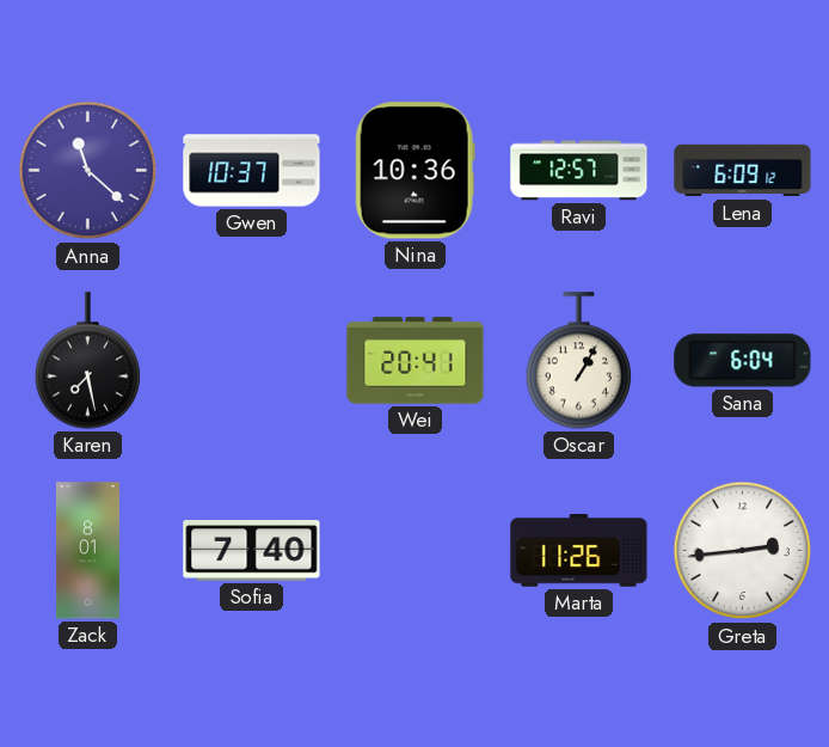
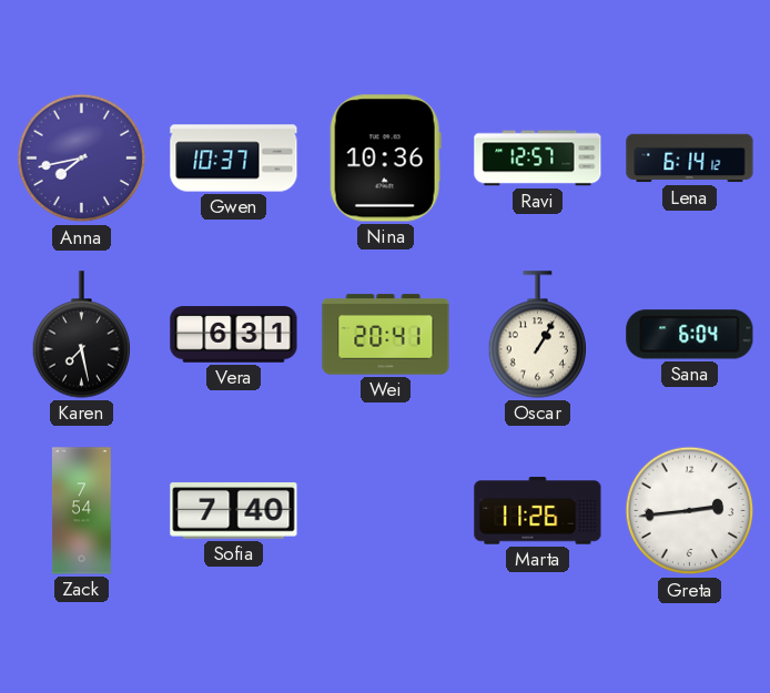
Anna: 11:22 -> 7:43
Lena: 6:09 -> 6:14
Vera: none -> 6:31
Zack: 8:01 -> 7:54
